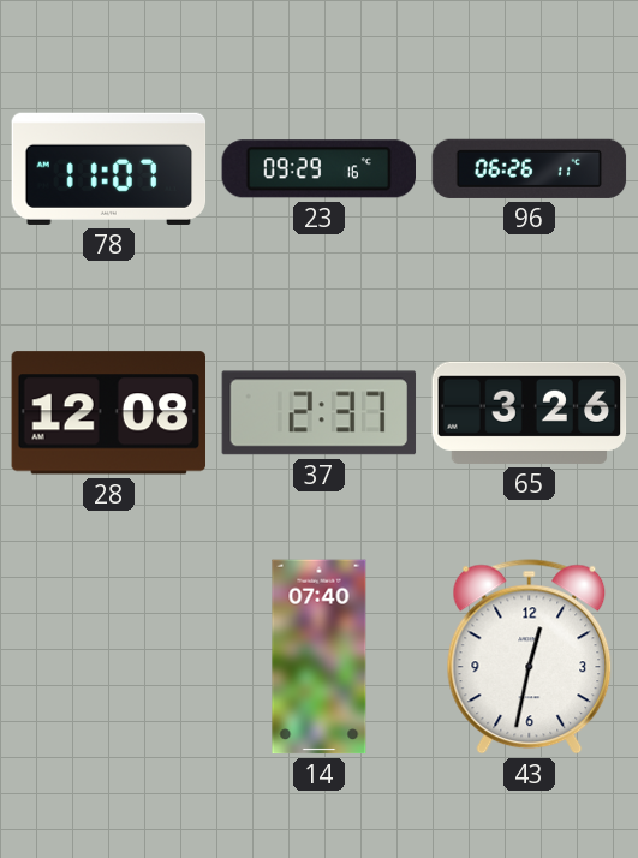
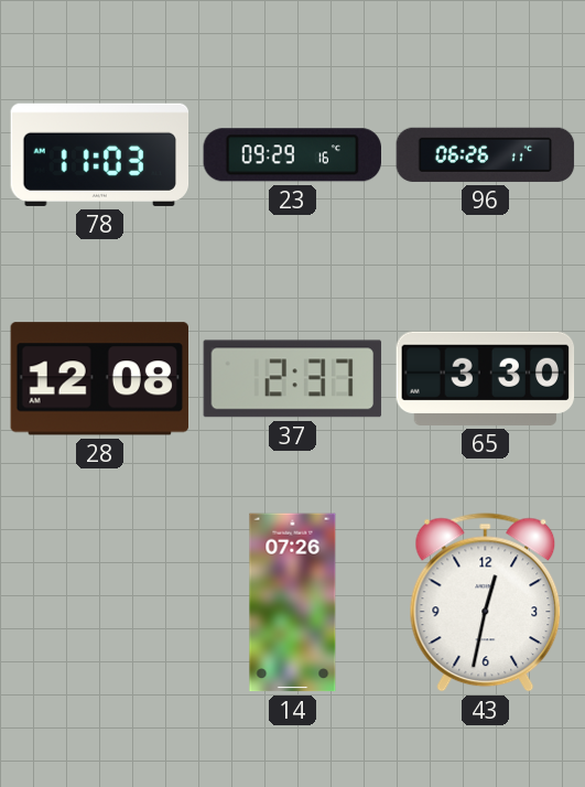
78: 11:07 -> 11:03
65: 3:26 -> 3:30
14: 07:40 -> 07:26
